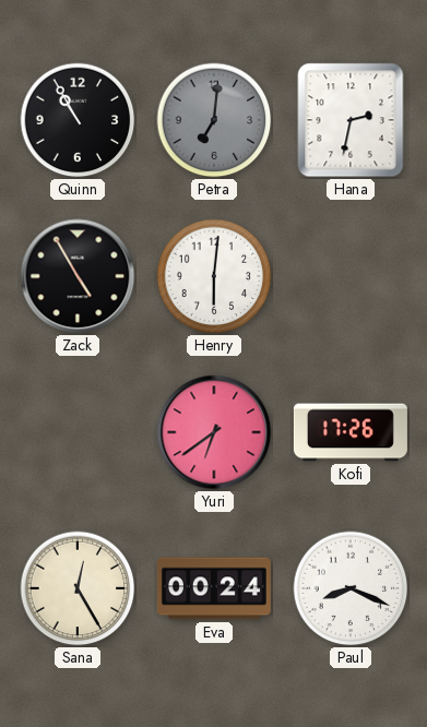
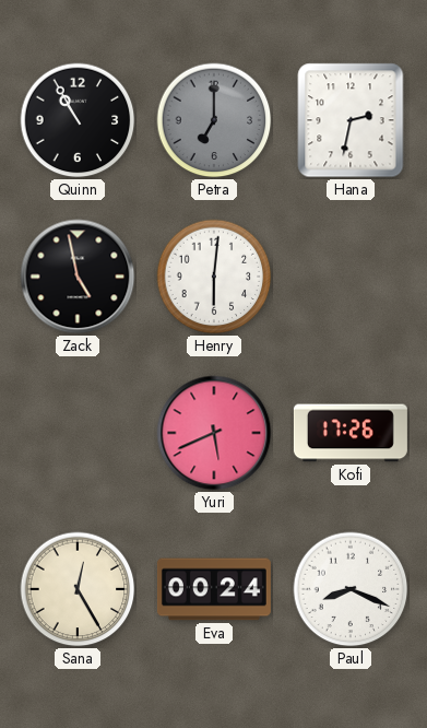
Petra: 7:01 -> 7:00
Zack: 4:55 -> 4:58
Yuri: 6:39 -> 5:41
